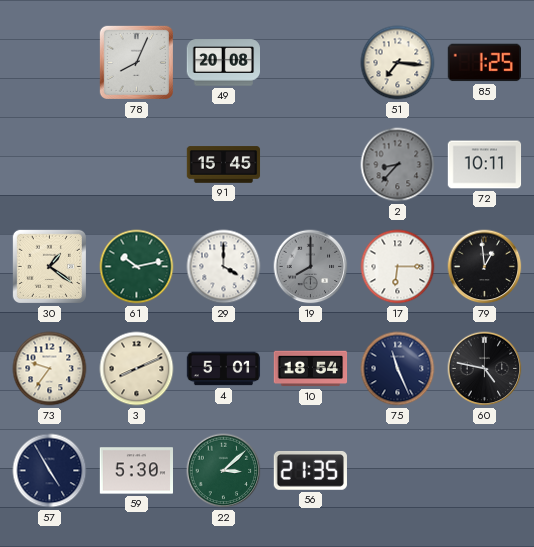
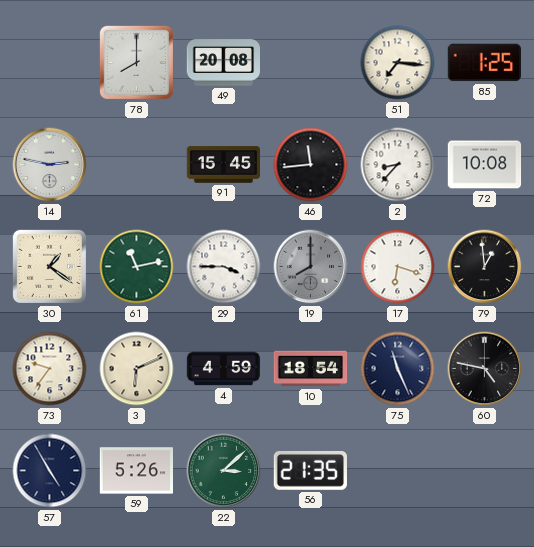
78: 8:04 -> 8:00
14: none -> 2:47
46: none -> 11:44
2 dial: grey -> white
72: 10:11 -> 10:08
61: 10:13 -> 11:13
29: 4:00 -> 3:45
17: 6:15 -> 6:18
3: 8:11 -> 6:11
4: 5:01 -> 4:59
59: 5:30 -> 5:26
